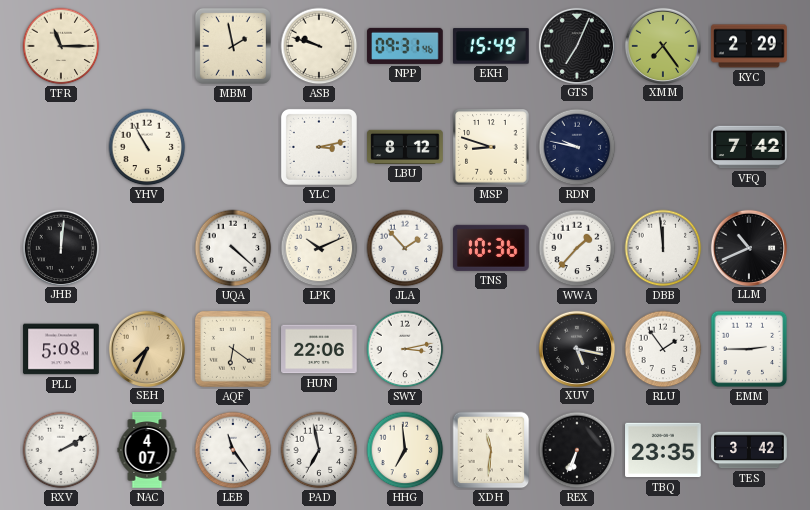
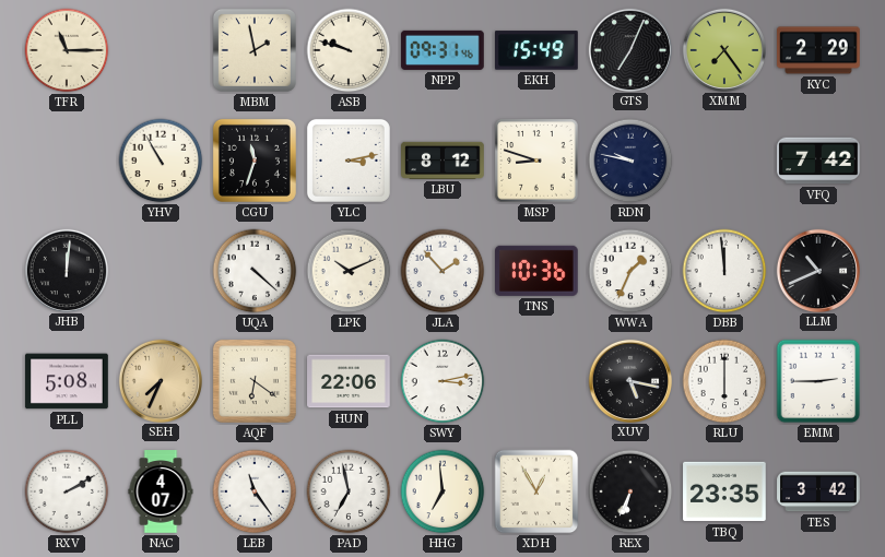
CGU: none -> 11:33
WWA: 1:37 -> 1:34
RLU: 1:54 -> 6:00
XDH: 11:31 -> 12:55
